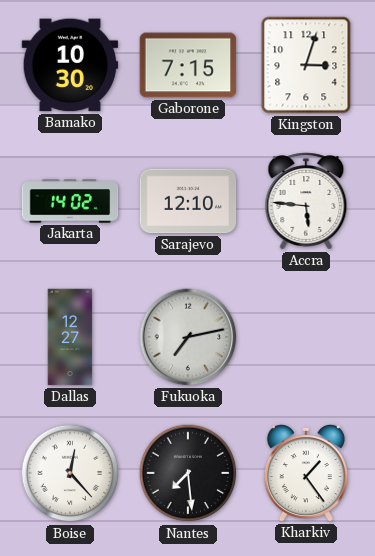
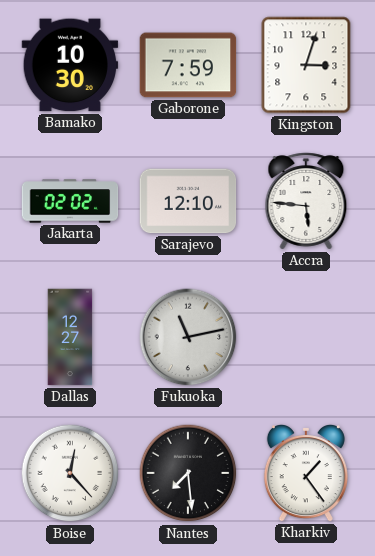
Gaborone: 7:15 -> 7:59
Jakarta: 14:02 -> 02:02
Fukuoka: 7:13 -> 11:13
